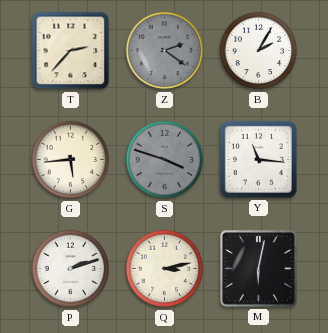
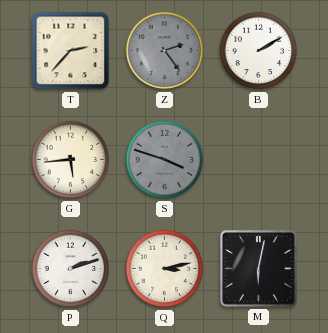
Z: 2:21 -> 2:24
B: 2:05 -> 2:10
Y: 11:16 -> none
